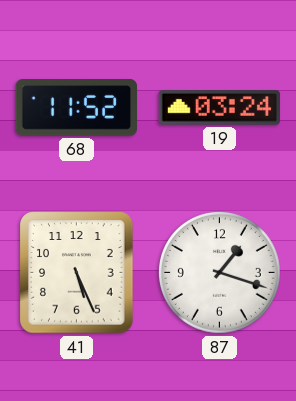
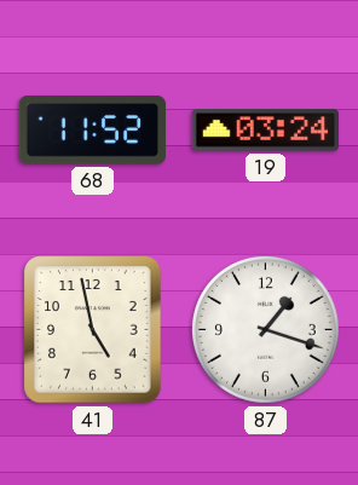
41: 5:26 -> 4:58
